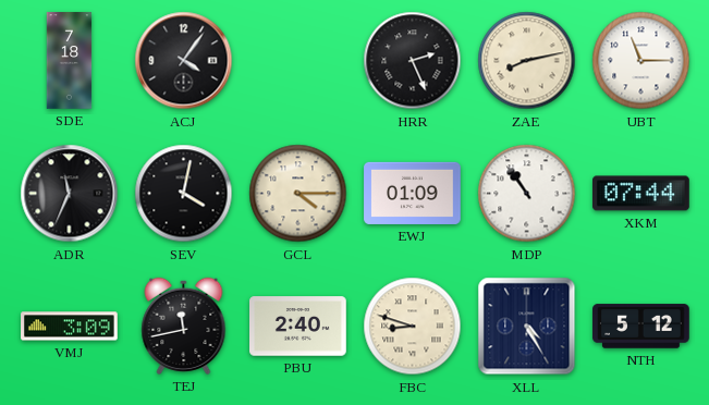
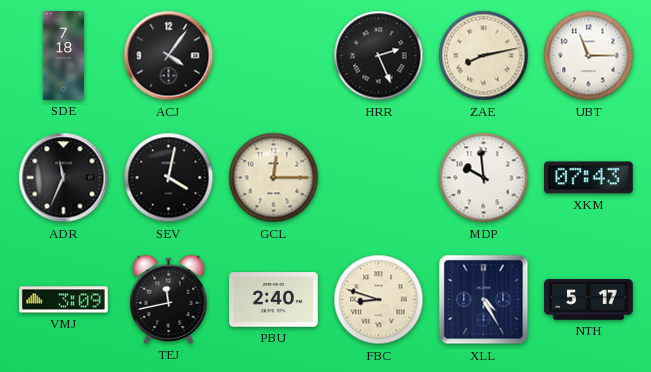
GCL: 4:15 -> 12:15
EWJ: 01:09 -> none
MDP: 10:54 -> 9:59
XKM: 07:44 -> 07:43
NTH: 5:12 -> 5:17
